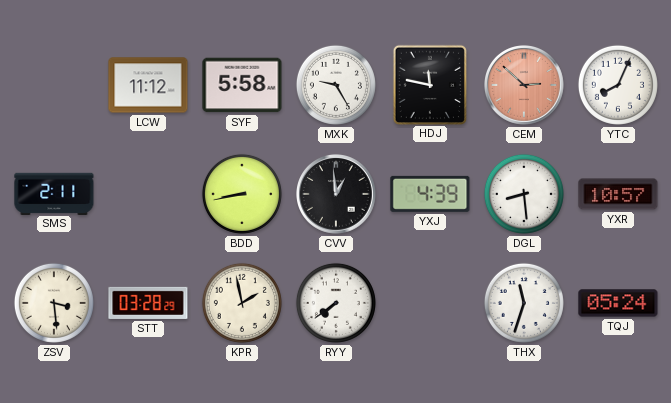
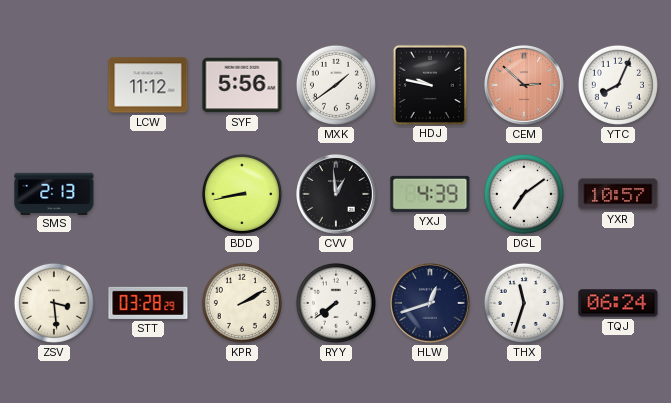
SYF: 5:58 -> 5:56
MXK: 9:25 -> 1:39
HDJ: 11:47 -> 9:47
SMS: 2:11 -> 2:13
DGL: 8:29 -> 7:09
KPR: 1:58 -> 2:10
HLW: none -> 12:42
TQJ: 05:24 -> 06:24
